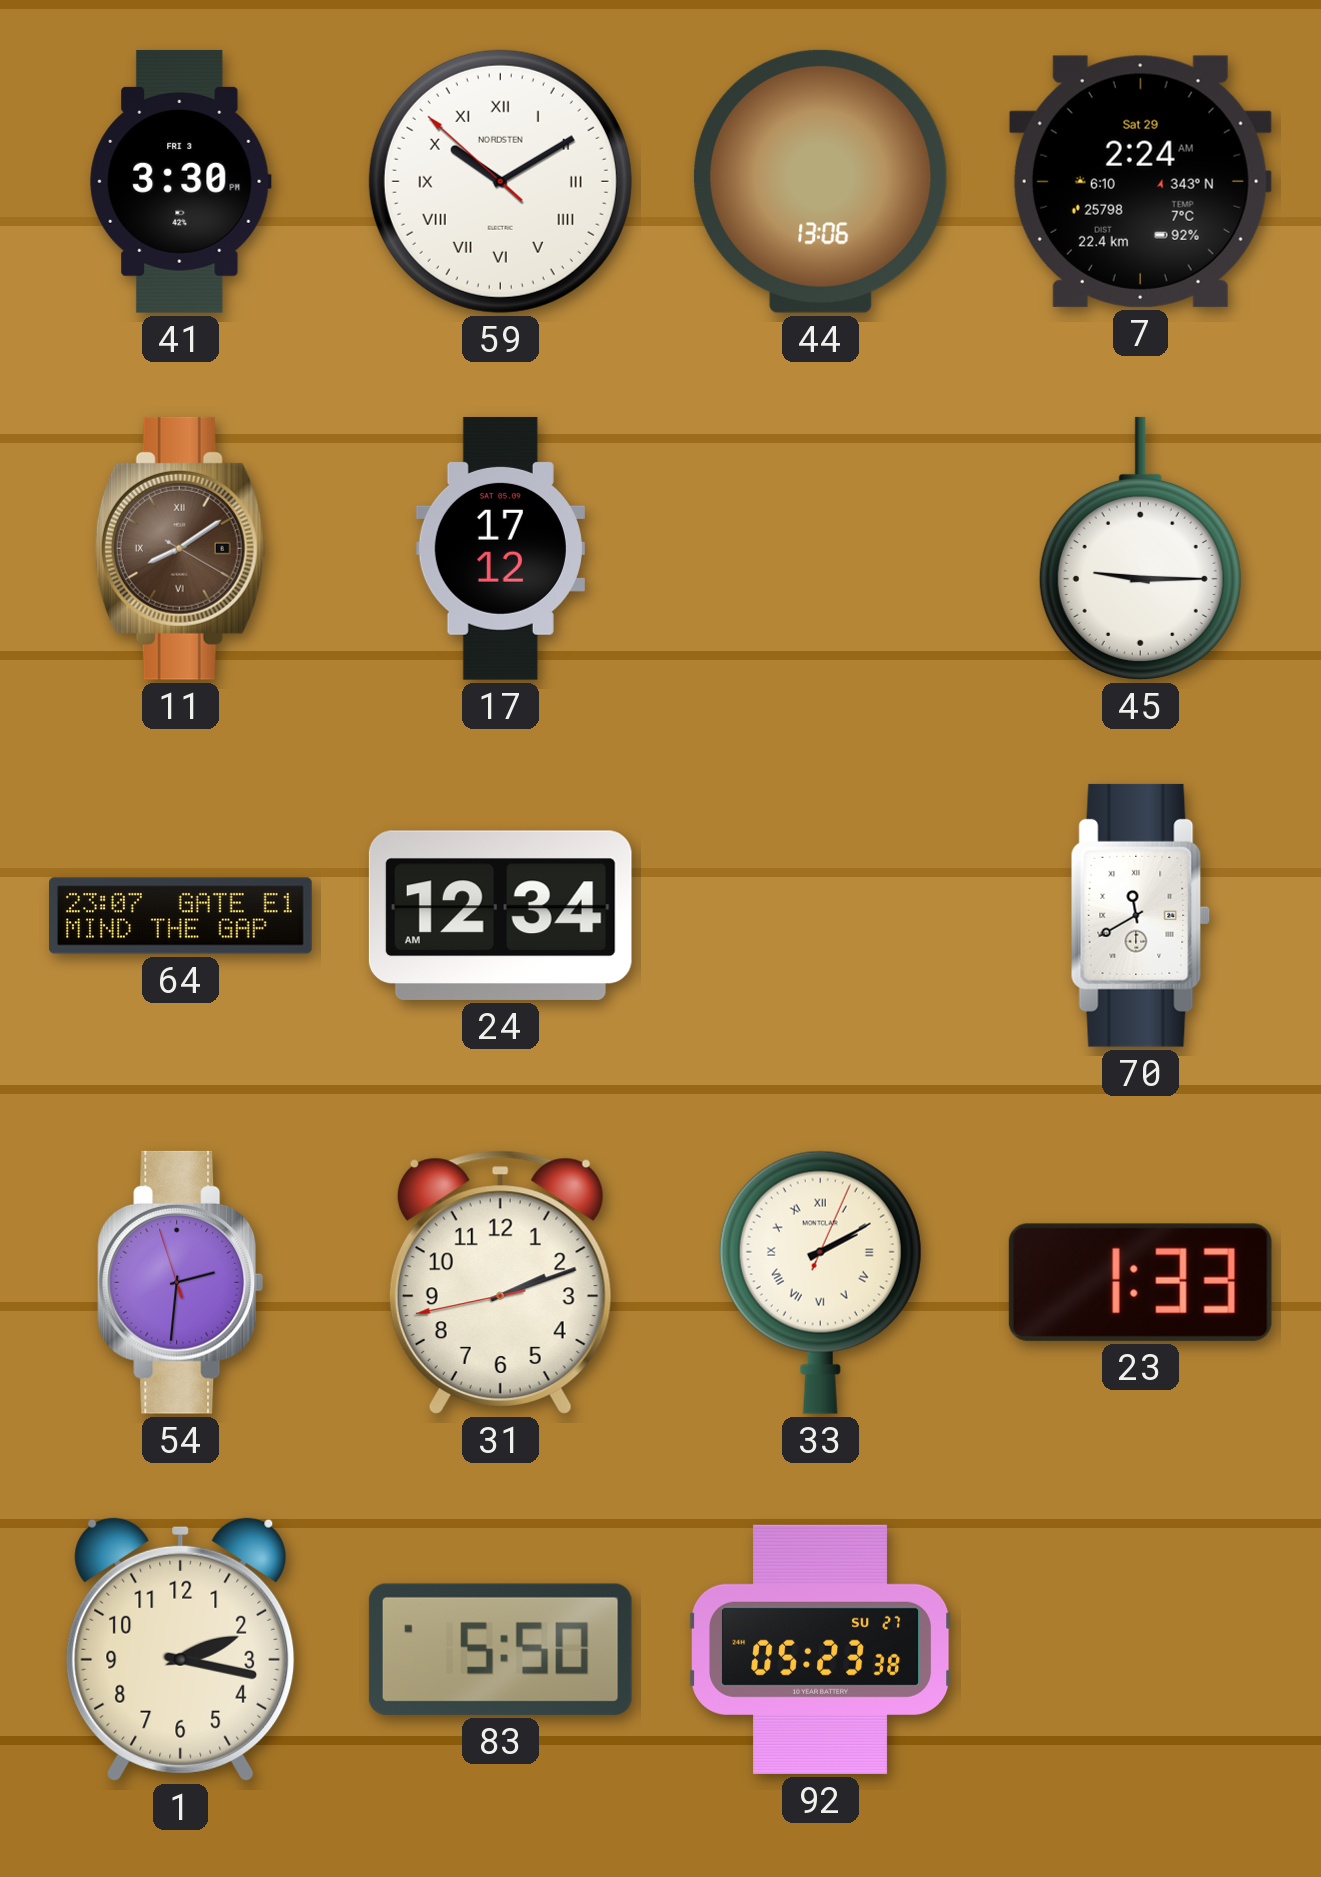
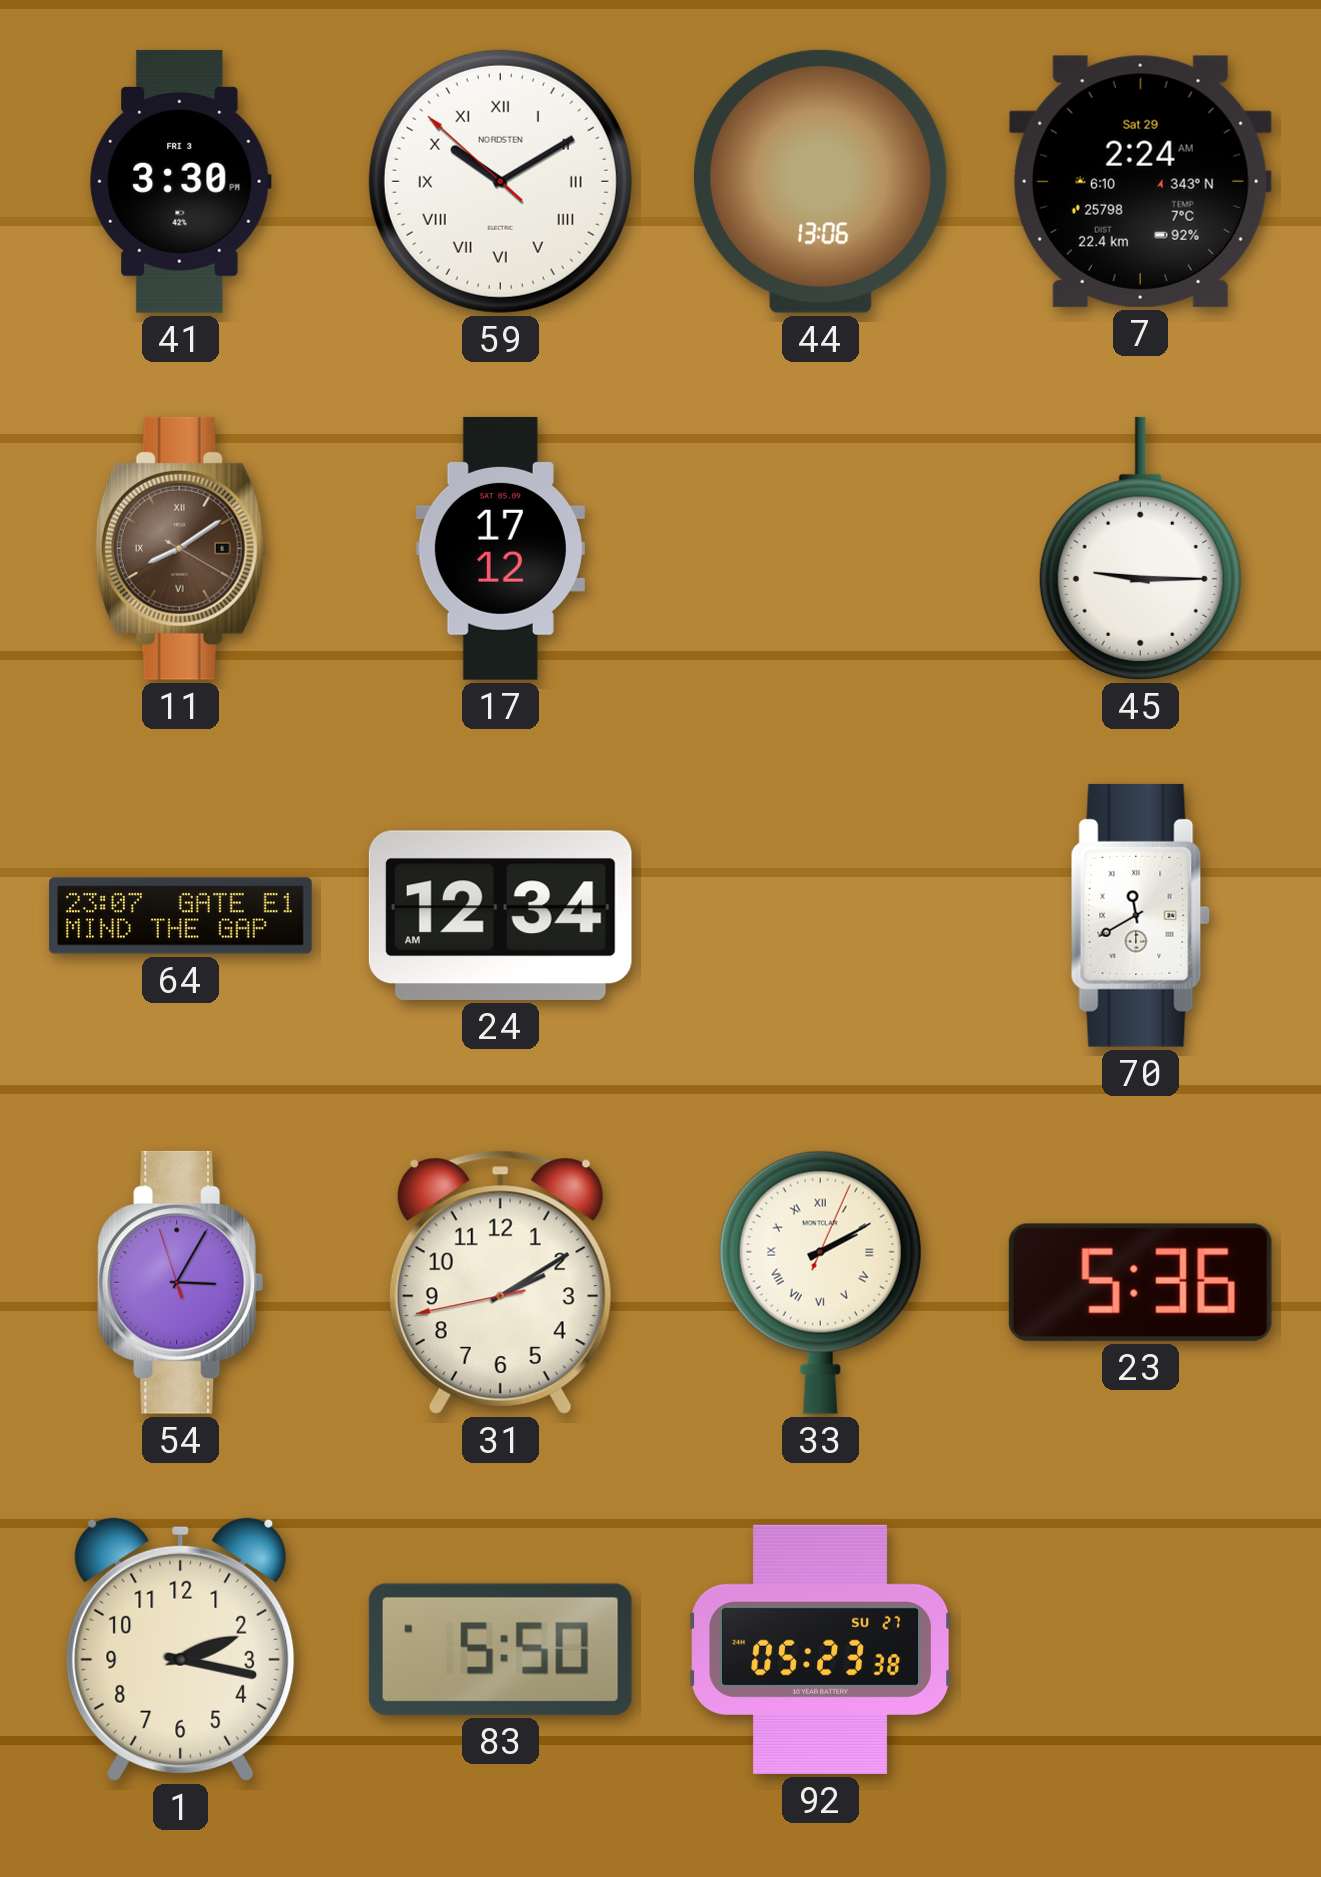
54: 2:30 -> 3:04
31: 2:11 -> 2:09
23: 1:33 -> 5:36
